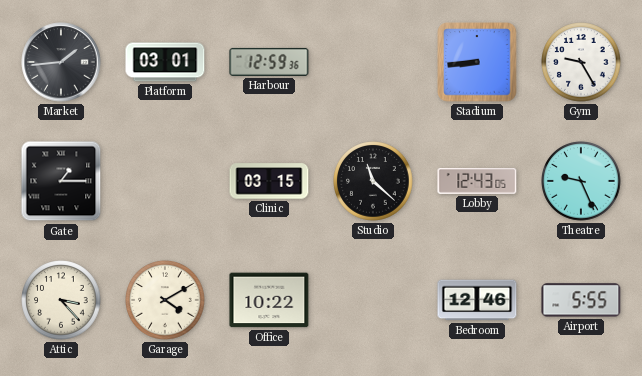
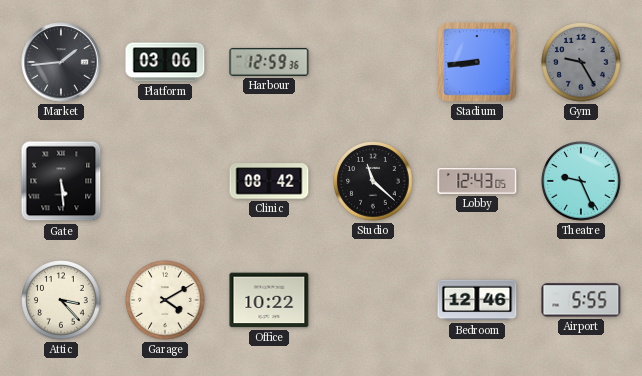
Platform: 03:01 -> 03:06
Gym dial: white -> grey
Gate: 1:15 -> 5:29
Clinic: 03:15 -> 08:42
